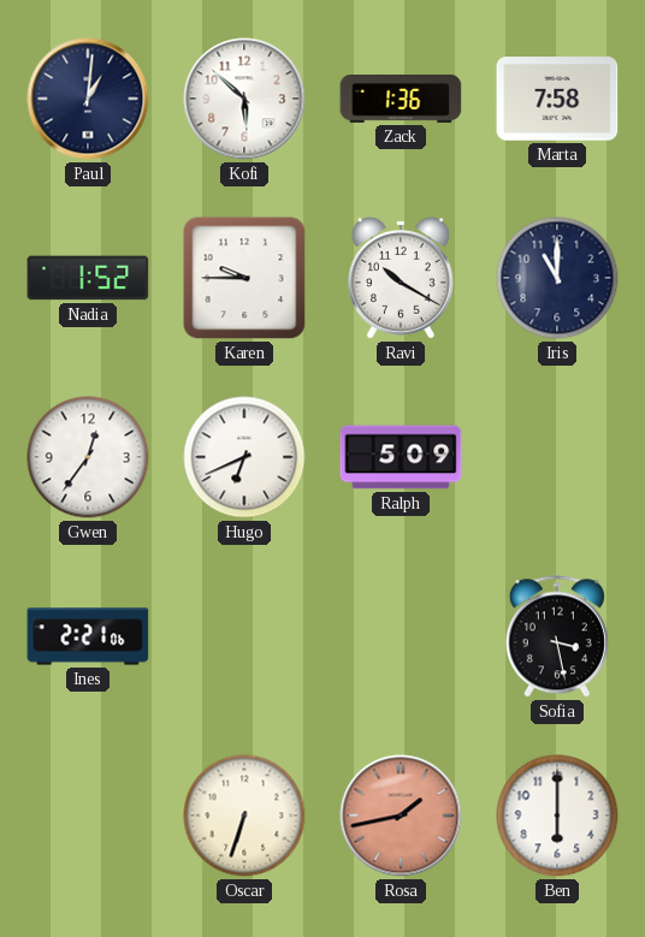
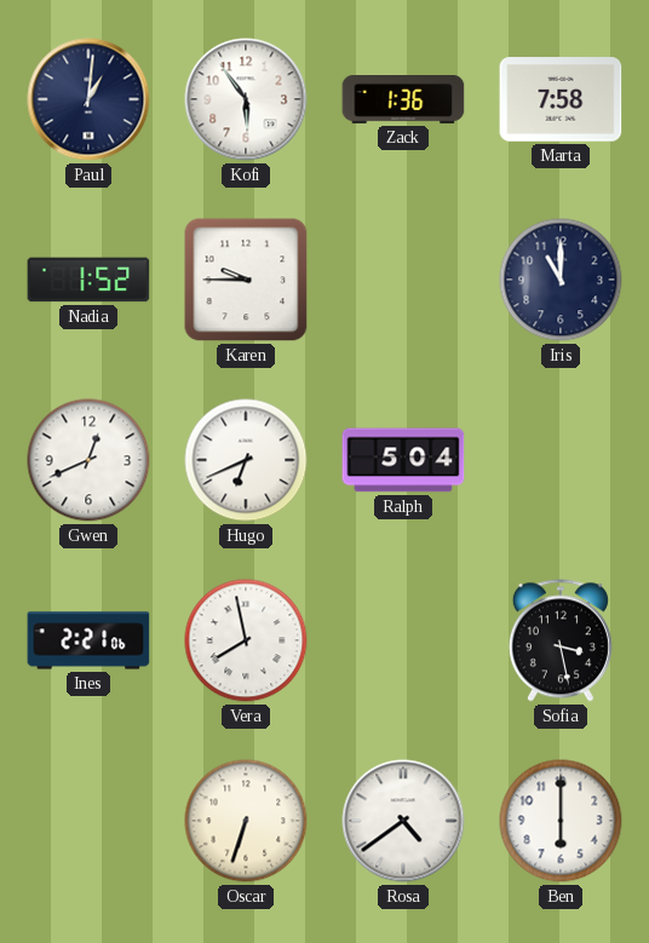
Kofi: 5:52 -> 5:54
Ravi: 10:20 -> none
Gwen: 12:36 -> 12:41
Ralph: 5:09 -> 5:04
Vera: none -> 7:58
Rosa: 1:43 -> 4:39
Rosa dial: salmon -> white
